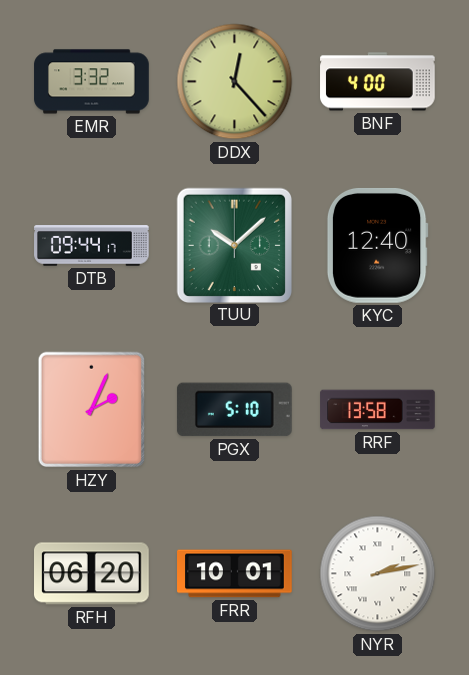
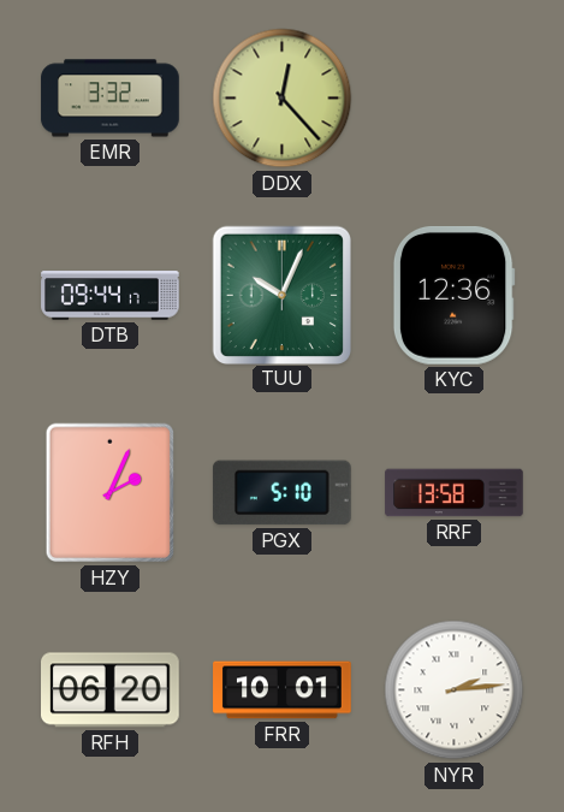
BNF: 4:00 -> none
TUU: 10:08 -> 10:04
KYC: 12:40 -> 12:36
NYR: 2:13 -> 2:14
